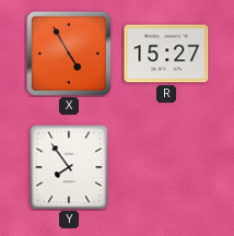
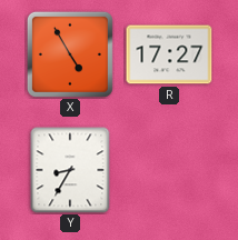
R: 15:27 -> 17:27
Y: 7:54 -> 8:35
